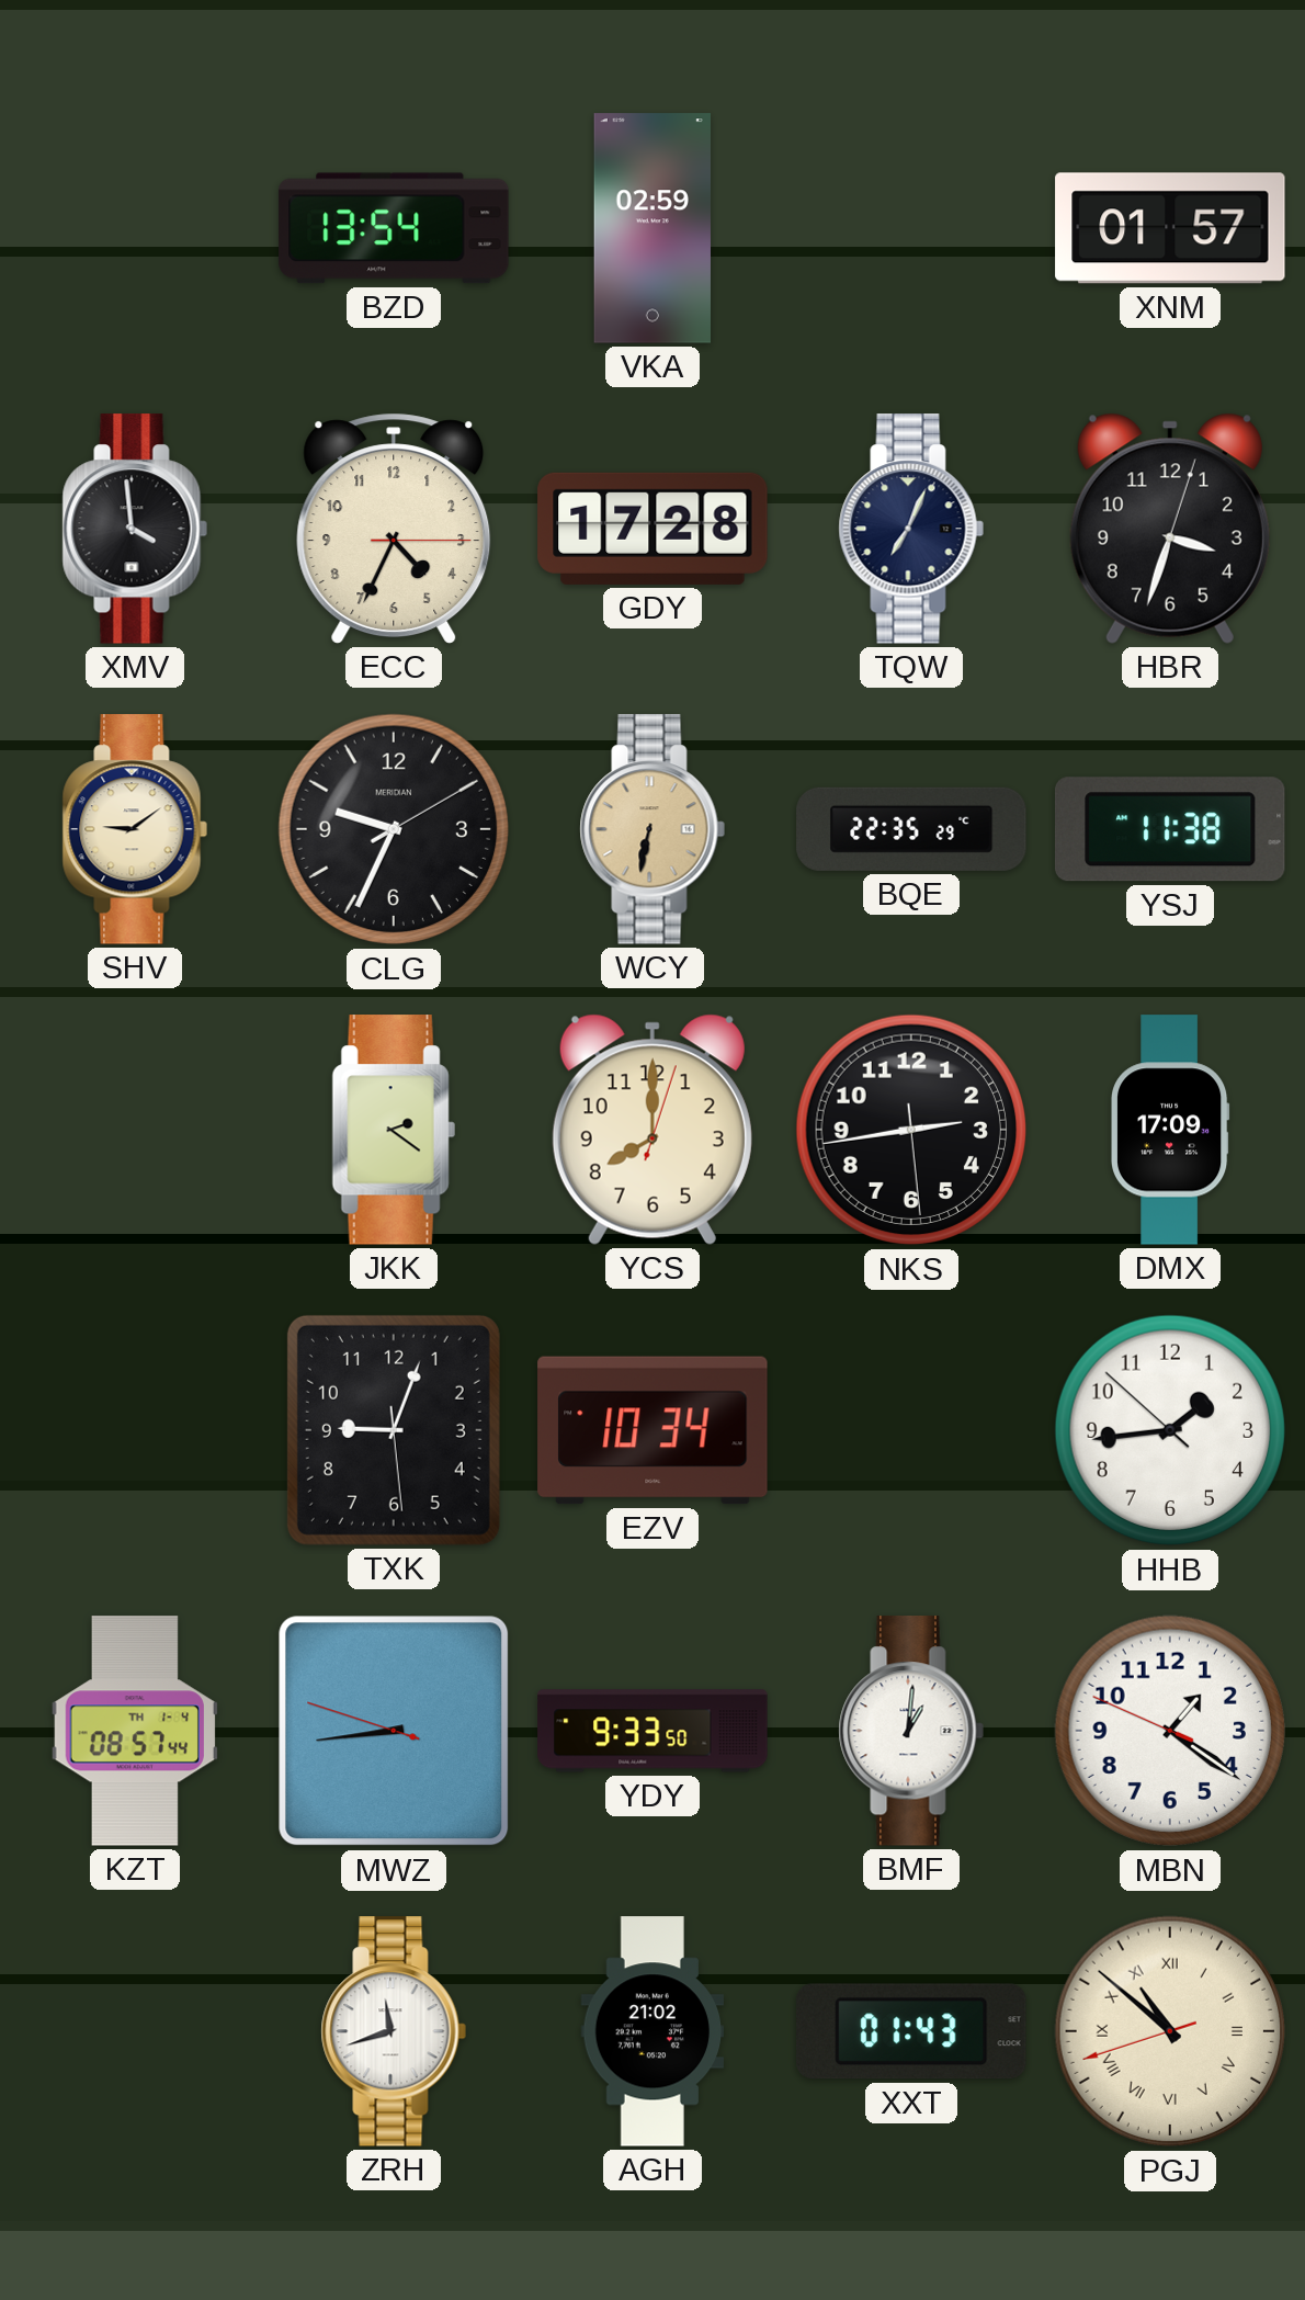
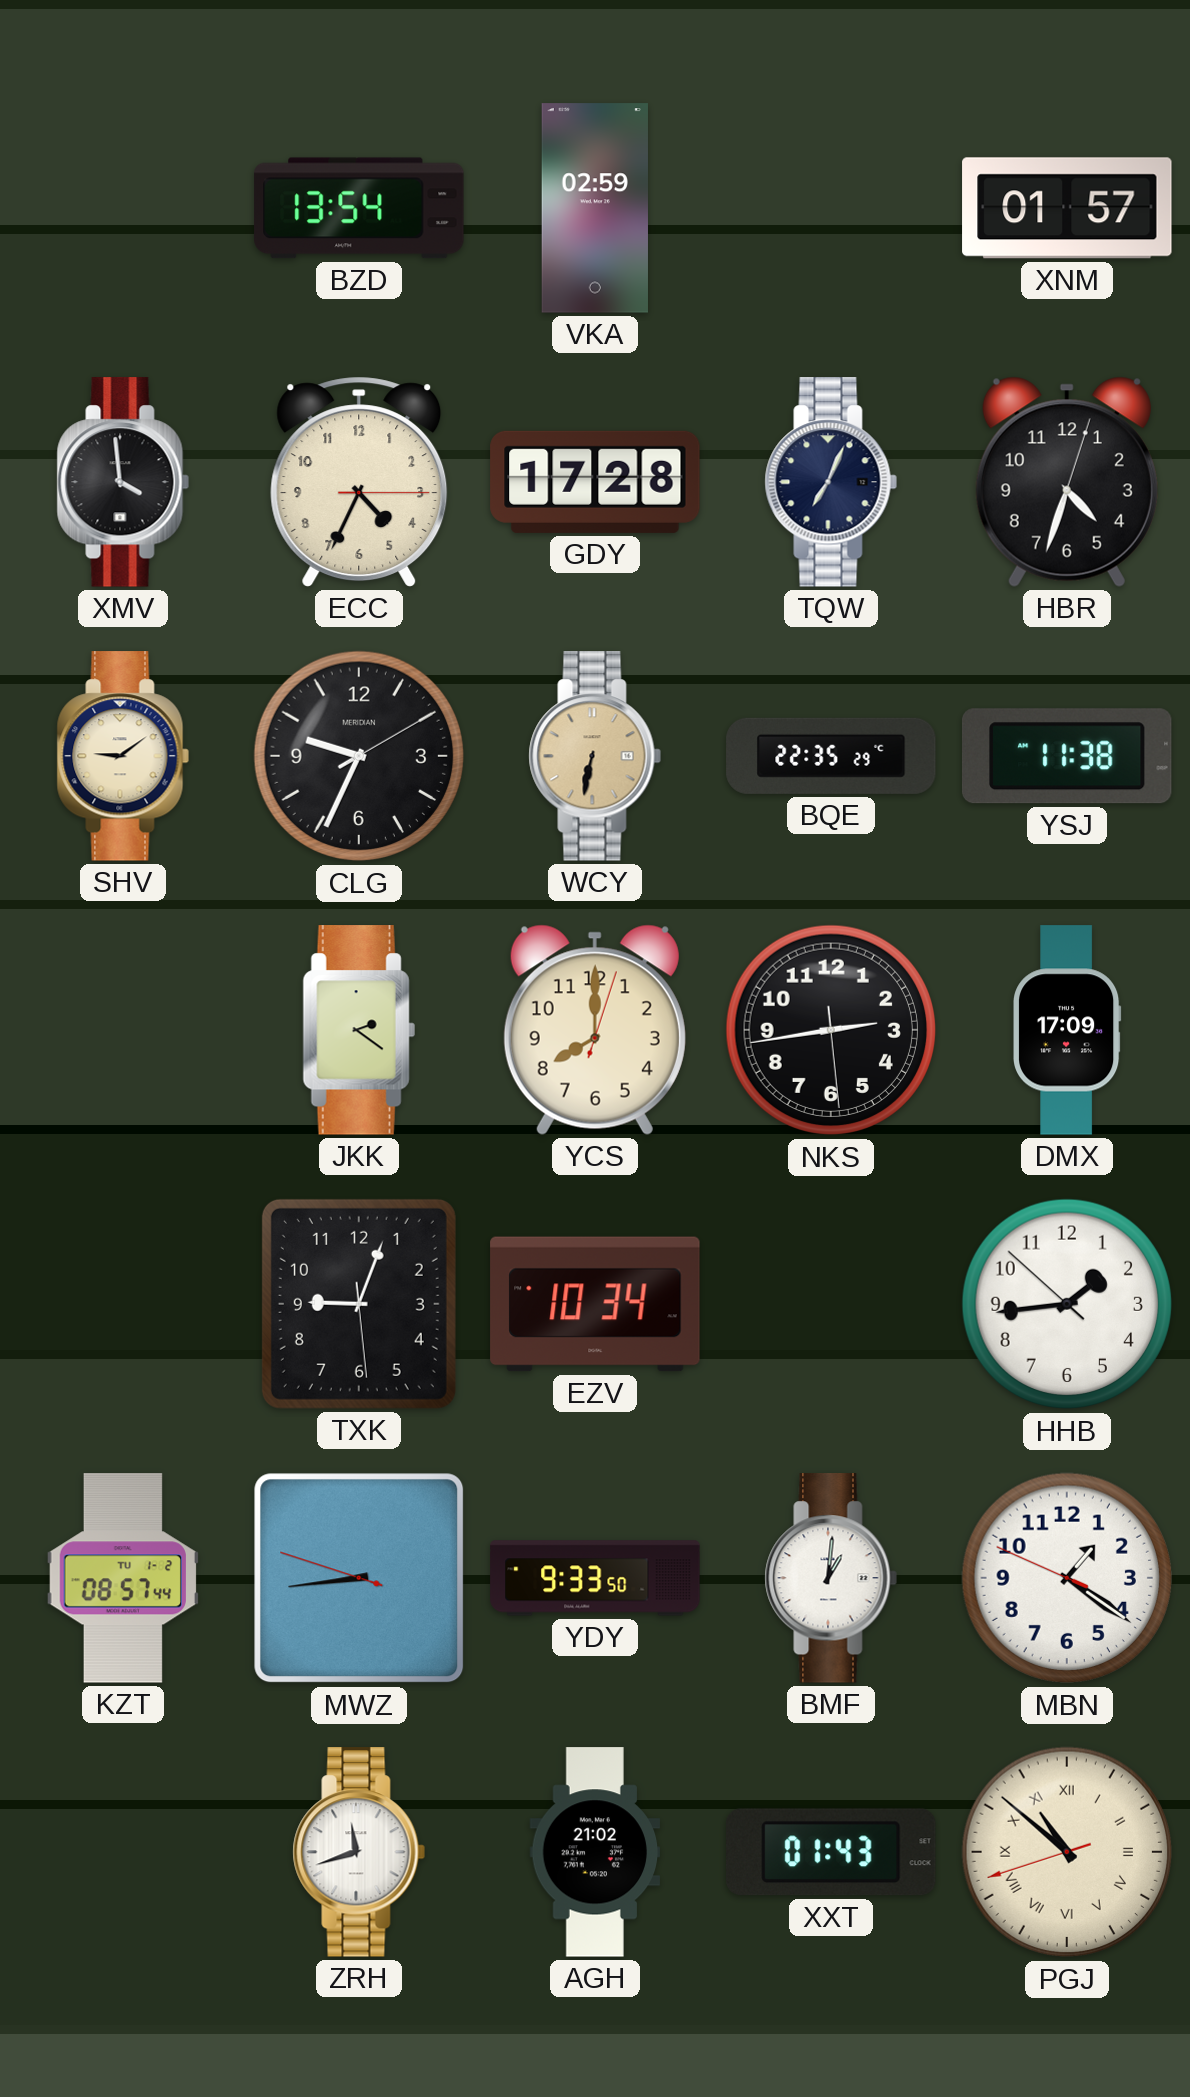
HBR: 3:33 -> 4:33
KZT date: TH 1-4 -> TU 1-2
